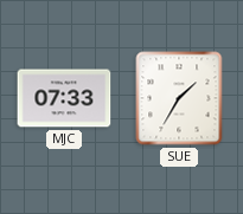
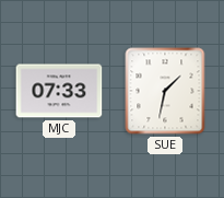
SUE: 1:35 -> 1:32
